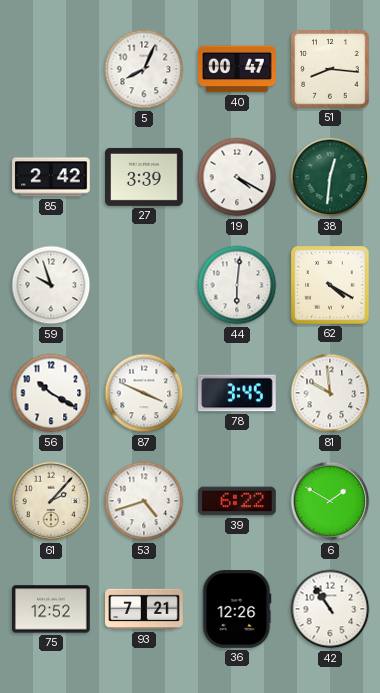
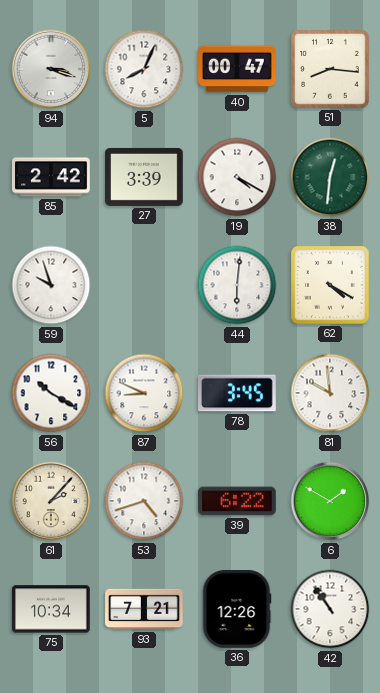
94: none -> 3:18
87: 3:49 -> 8:49
75: 12:52 -> 10:34
